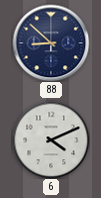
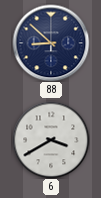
6: 4:11 -> 3:40
